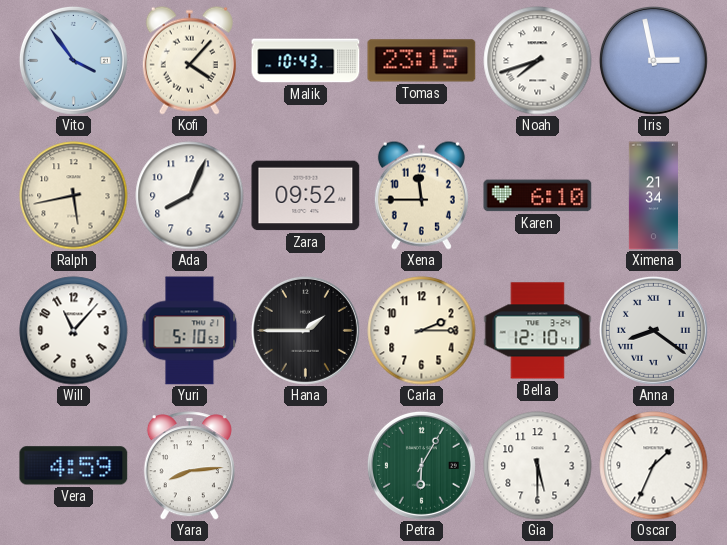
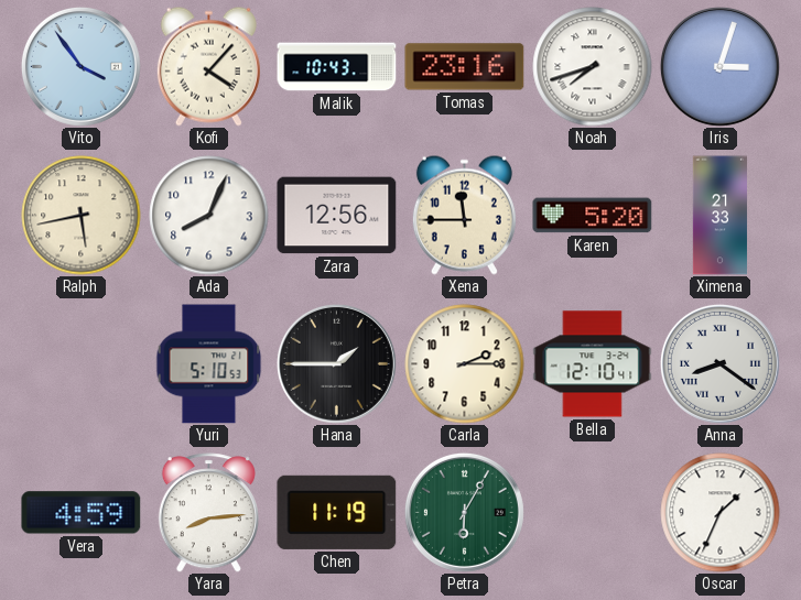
Tomas: 23:15 -> 23:16
Iris: 2:58 -> 3:03
Zara: 09:52 -> 12:56
Karen: 6:10 -> 5:20
Ximena: 21:34 -> 21:33
Will: 11:07 -> none
Chen: none -> 11:19
Gia: 5:30 -> none
